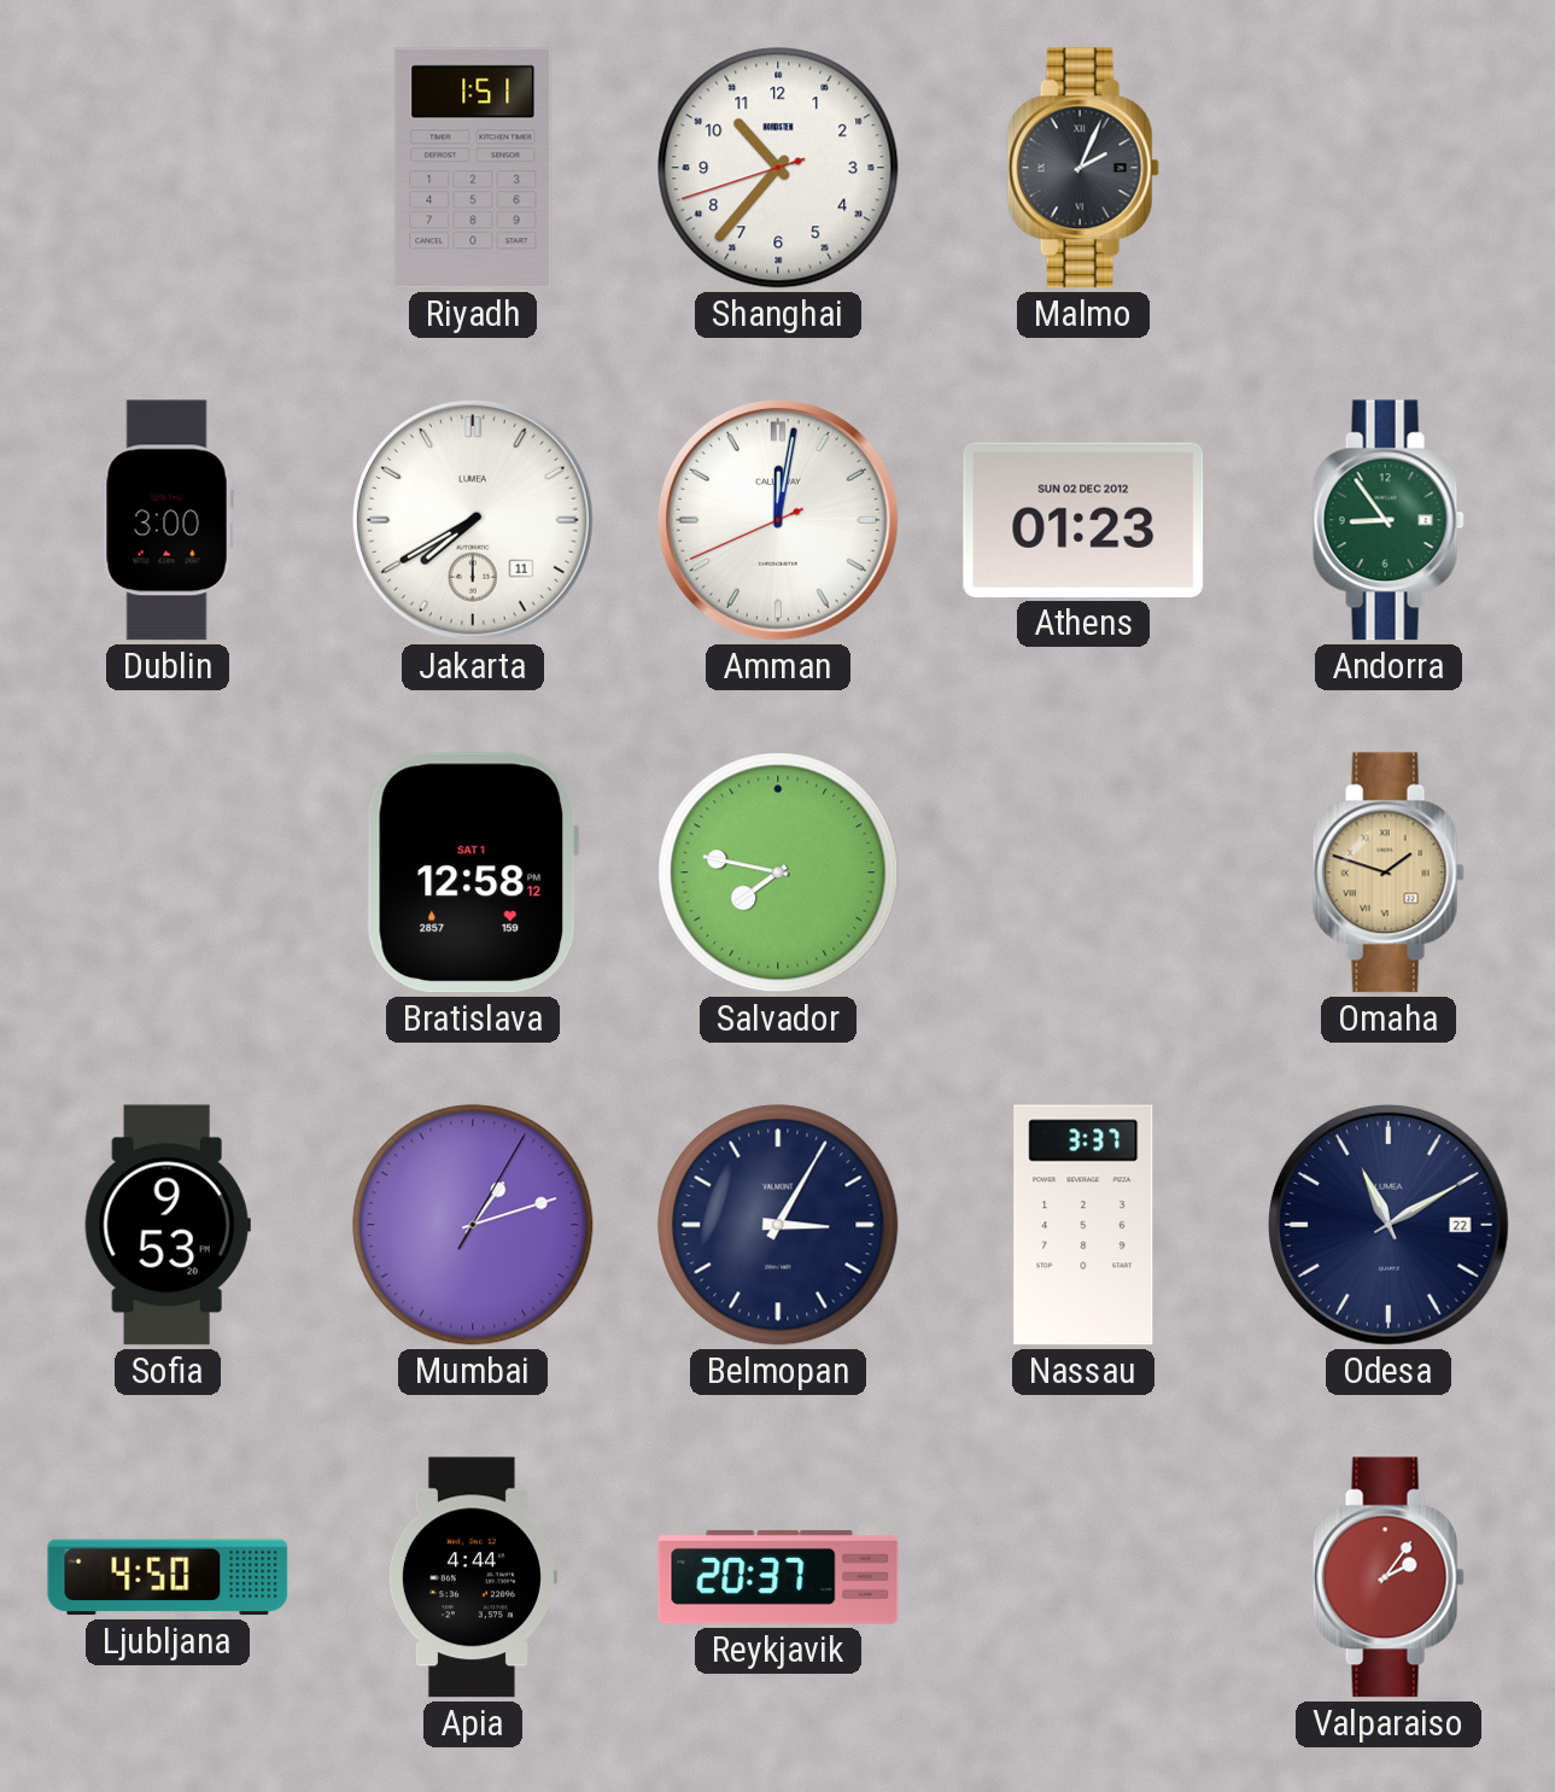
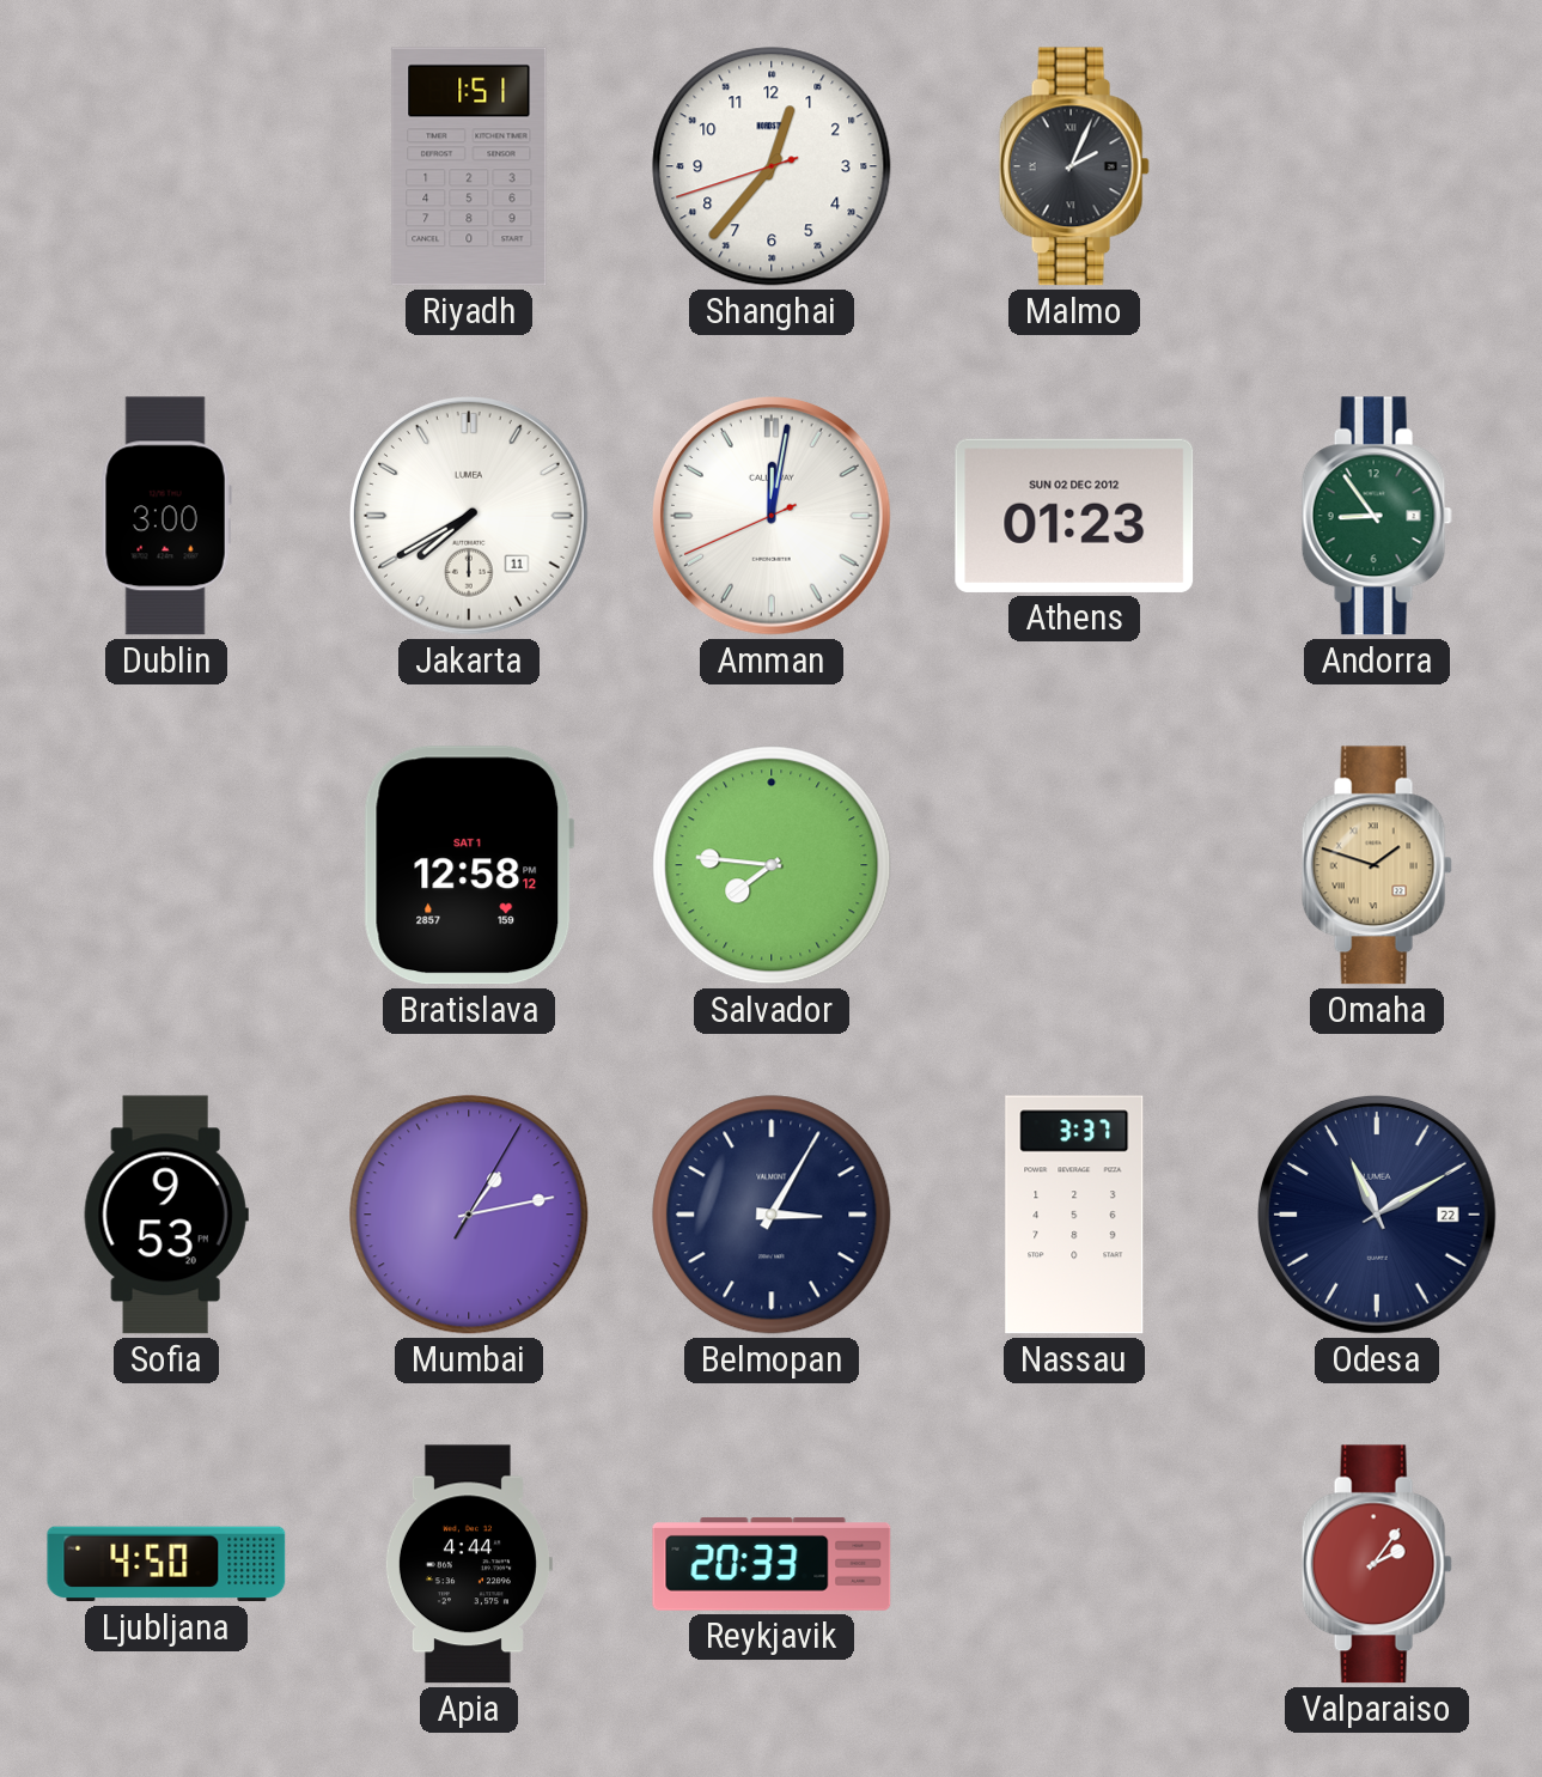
Shanghai: 10:36 -> 12:36
Salvador: 7:47 -> 7:46
Mumbai: 1:12 -> 1:13
Reykjavik: 20:37 -> 20:33
